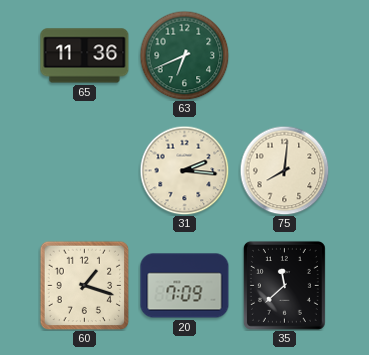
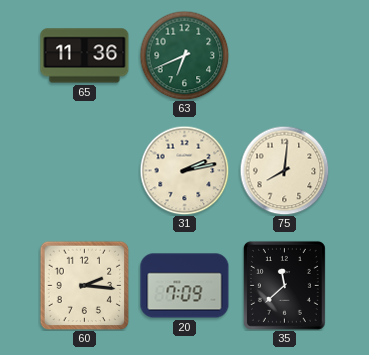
31: 2:16 -> 2:13
60: 1:18 -> 2:16
